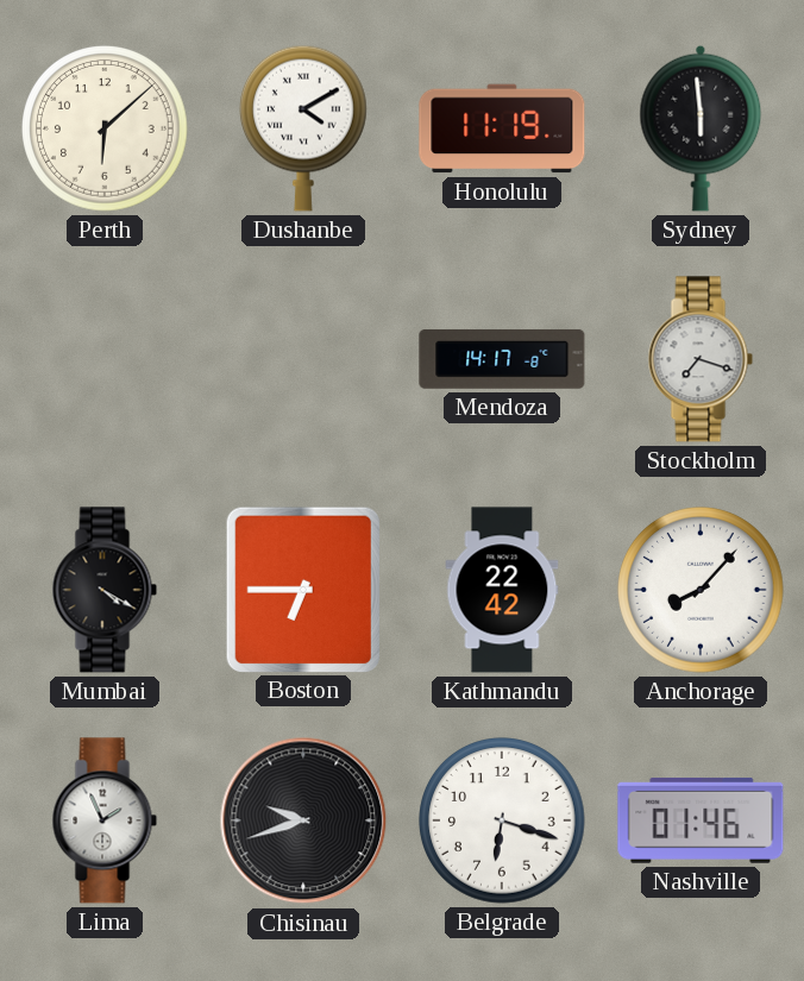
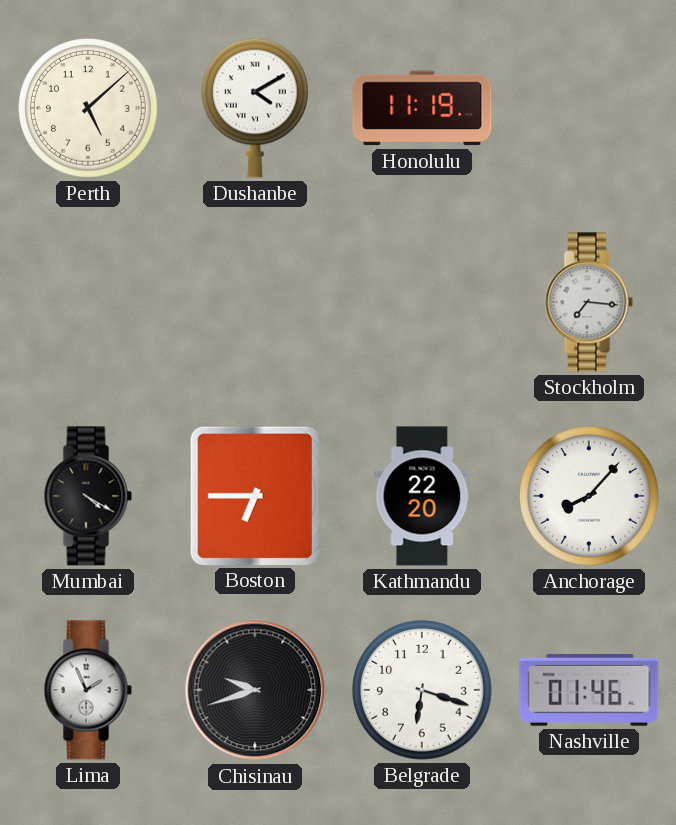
Perth: 6:08 -> 5:08
Sydney: 5:59 -> none
Mendoza: 14:17 -> none
Stockholm: 7:18 -> 7:16
Kathmandu: 22:42 -> 22:20
